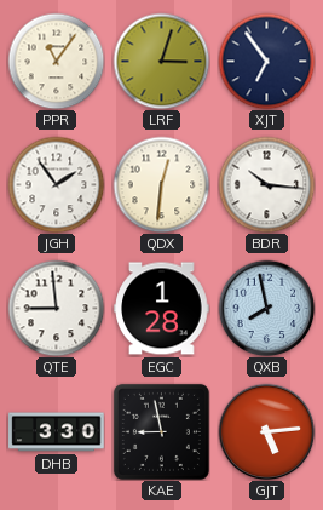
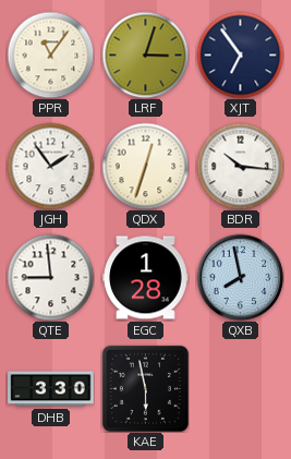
QDX: 12:31 -> 12:33
KAE: 8:58 -> 5:58
GJT: 5:14 -> none
